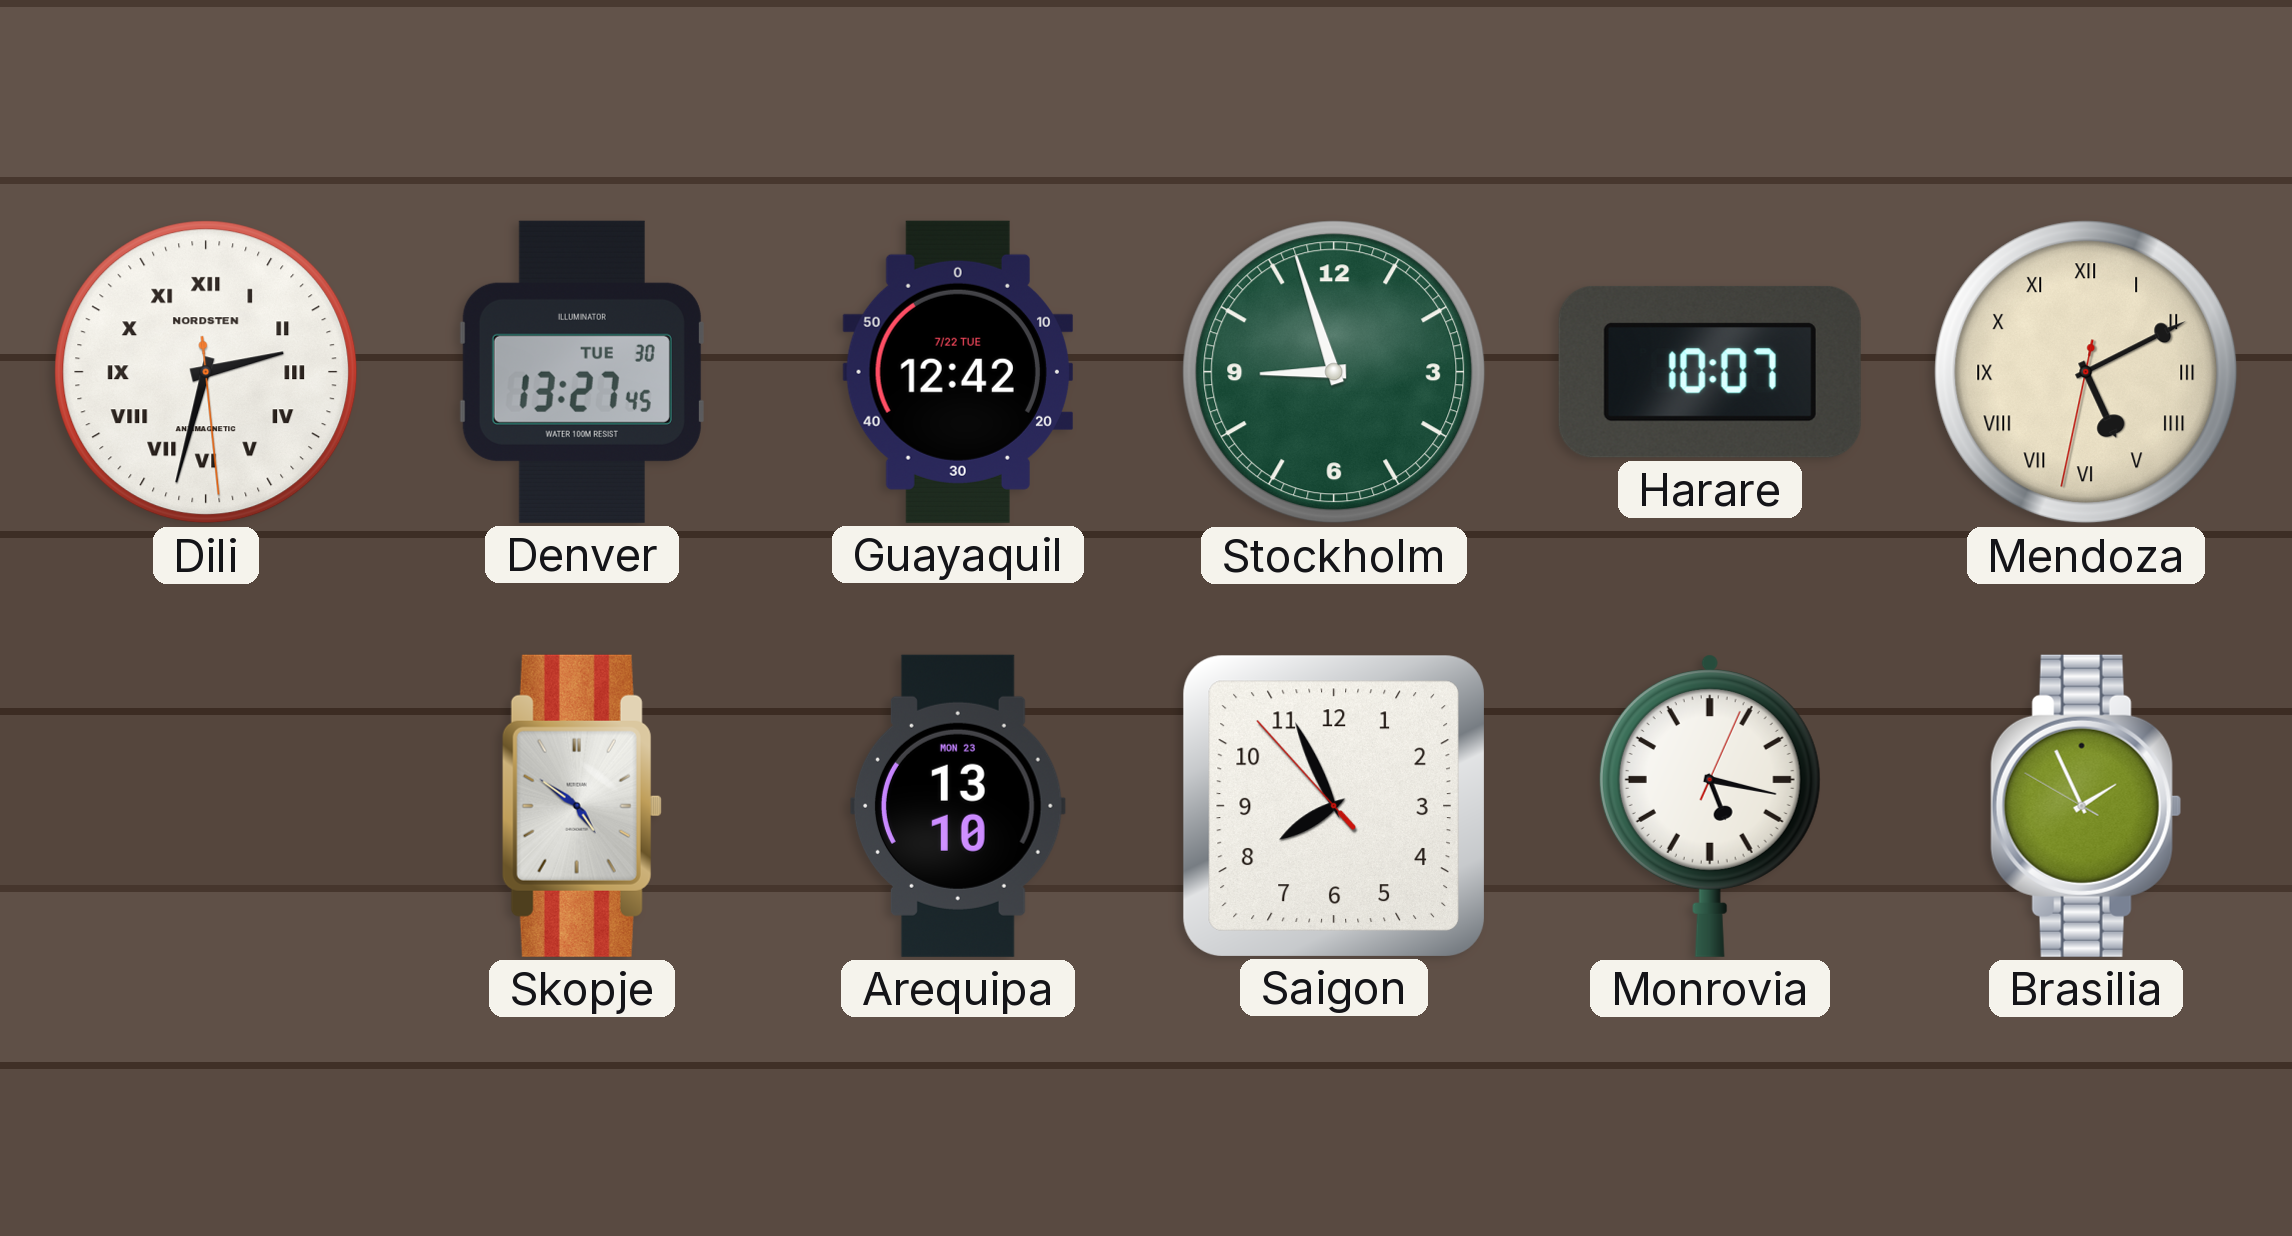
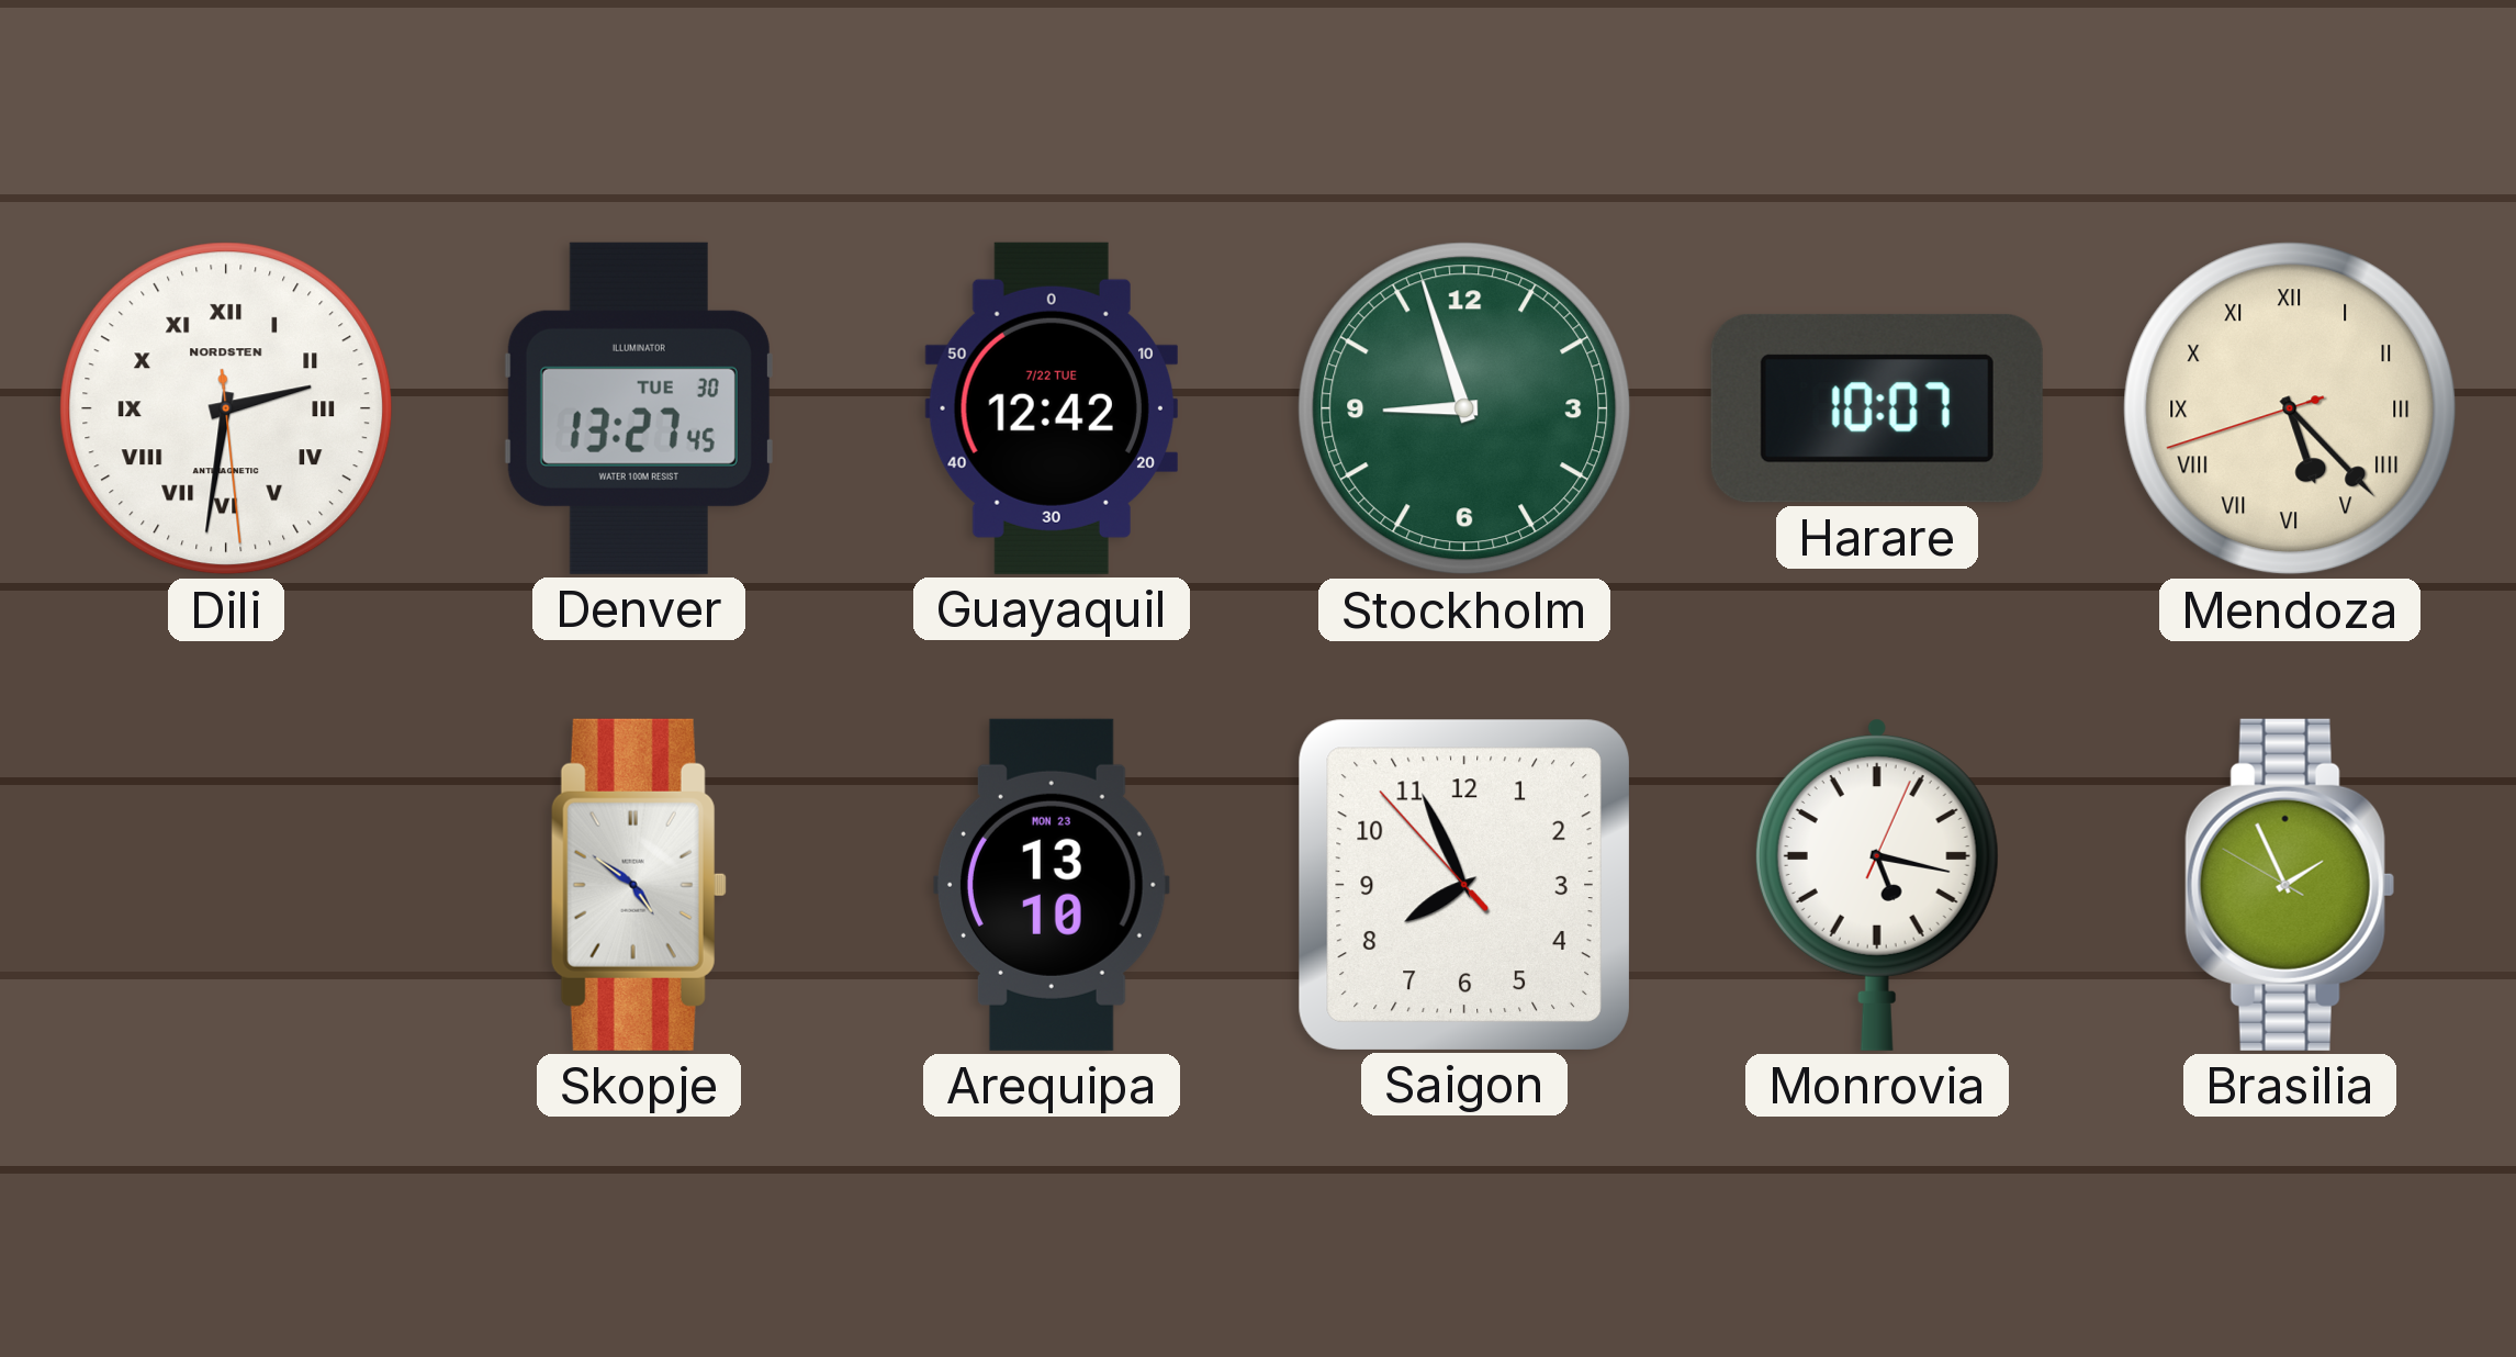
Dili: 2:32 -> 2:31
Mendoza: 5:10 -> 5:22
